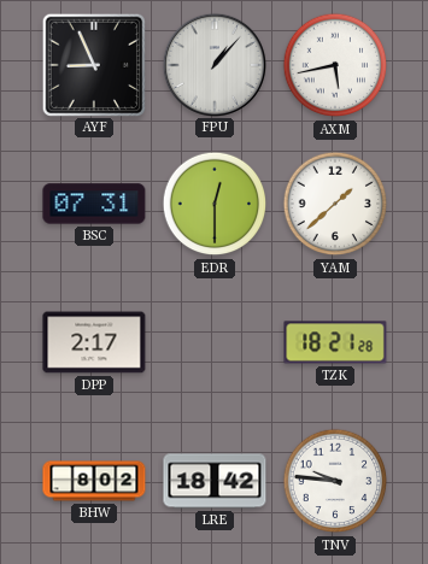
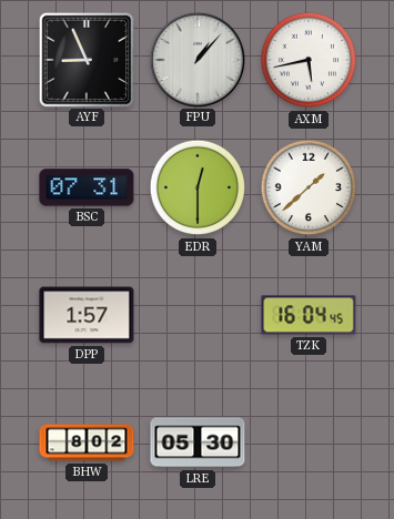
DPP: 2:17 -> 1:57
TZK: 18:21 -> 16:04
LRE: 18:42 -> 05:30
TNV: 9:46 -> none
